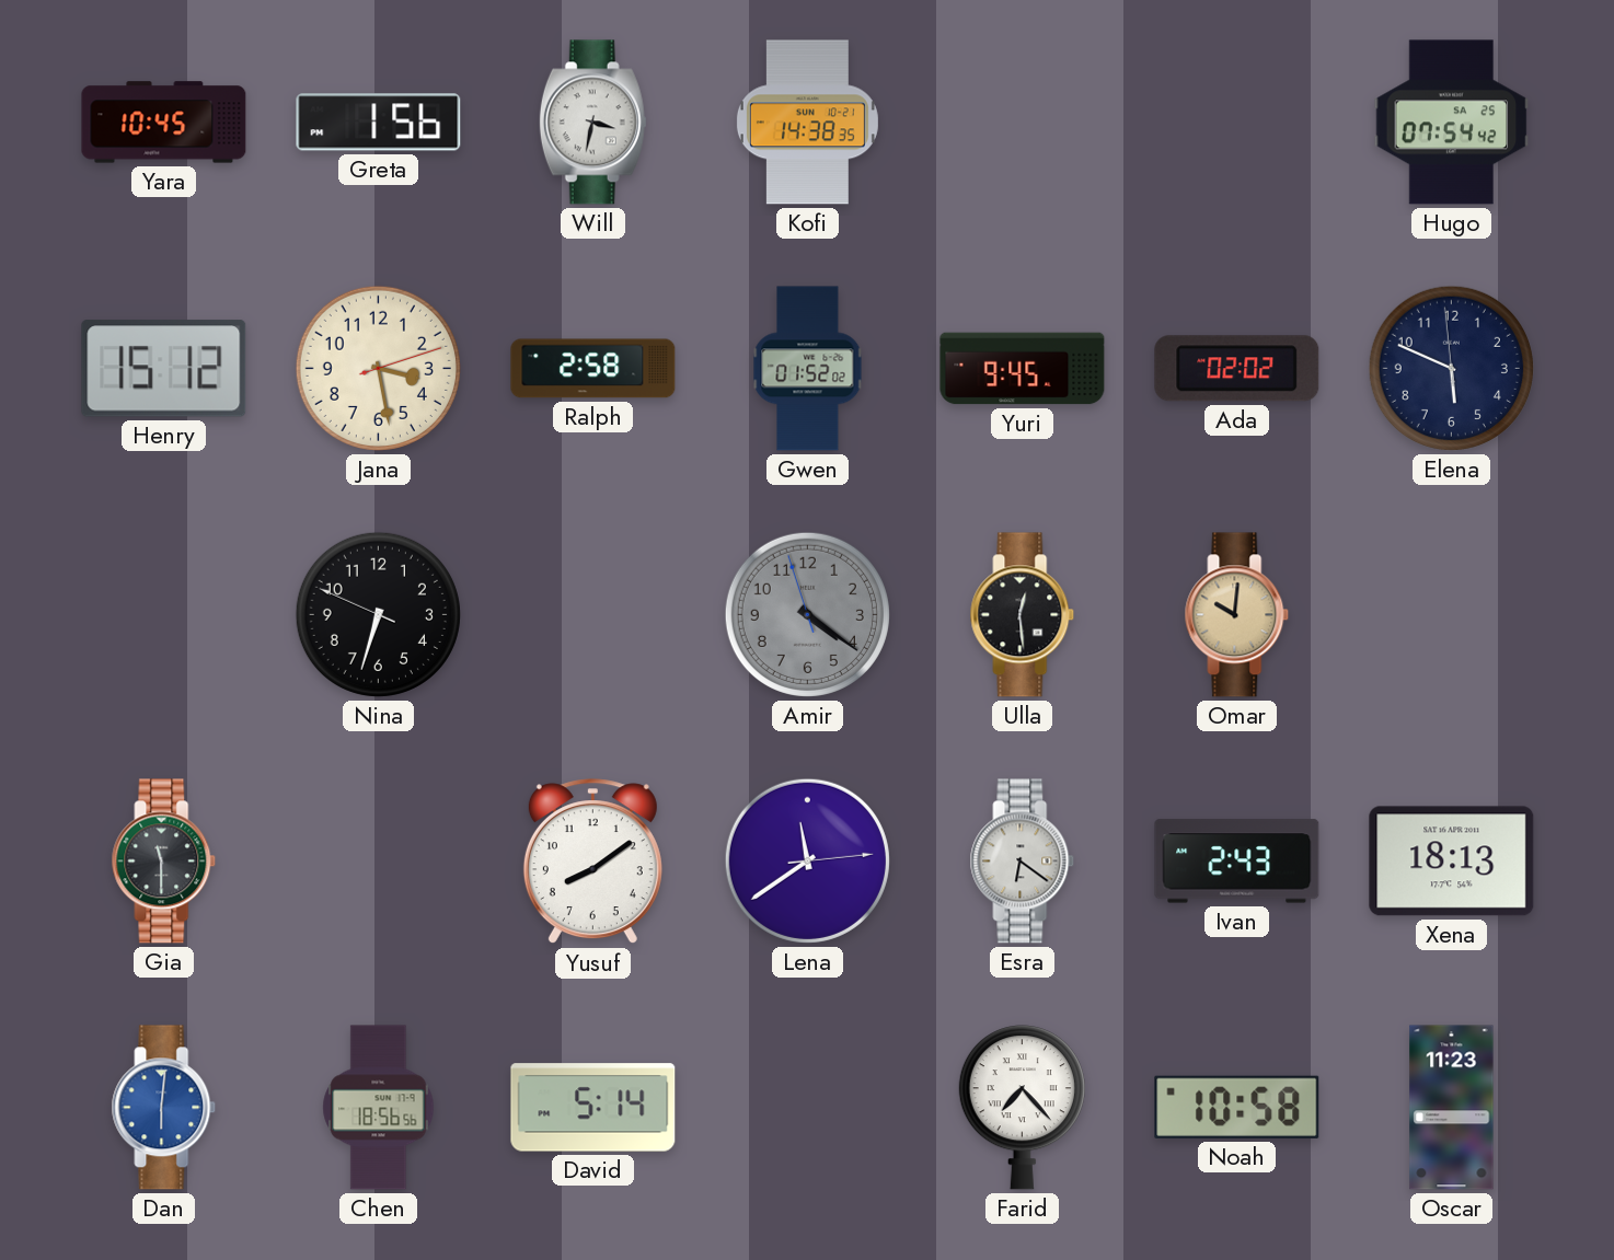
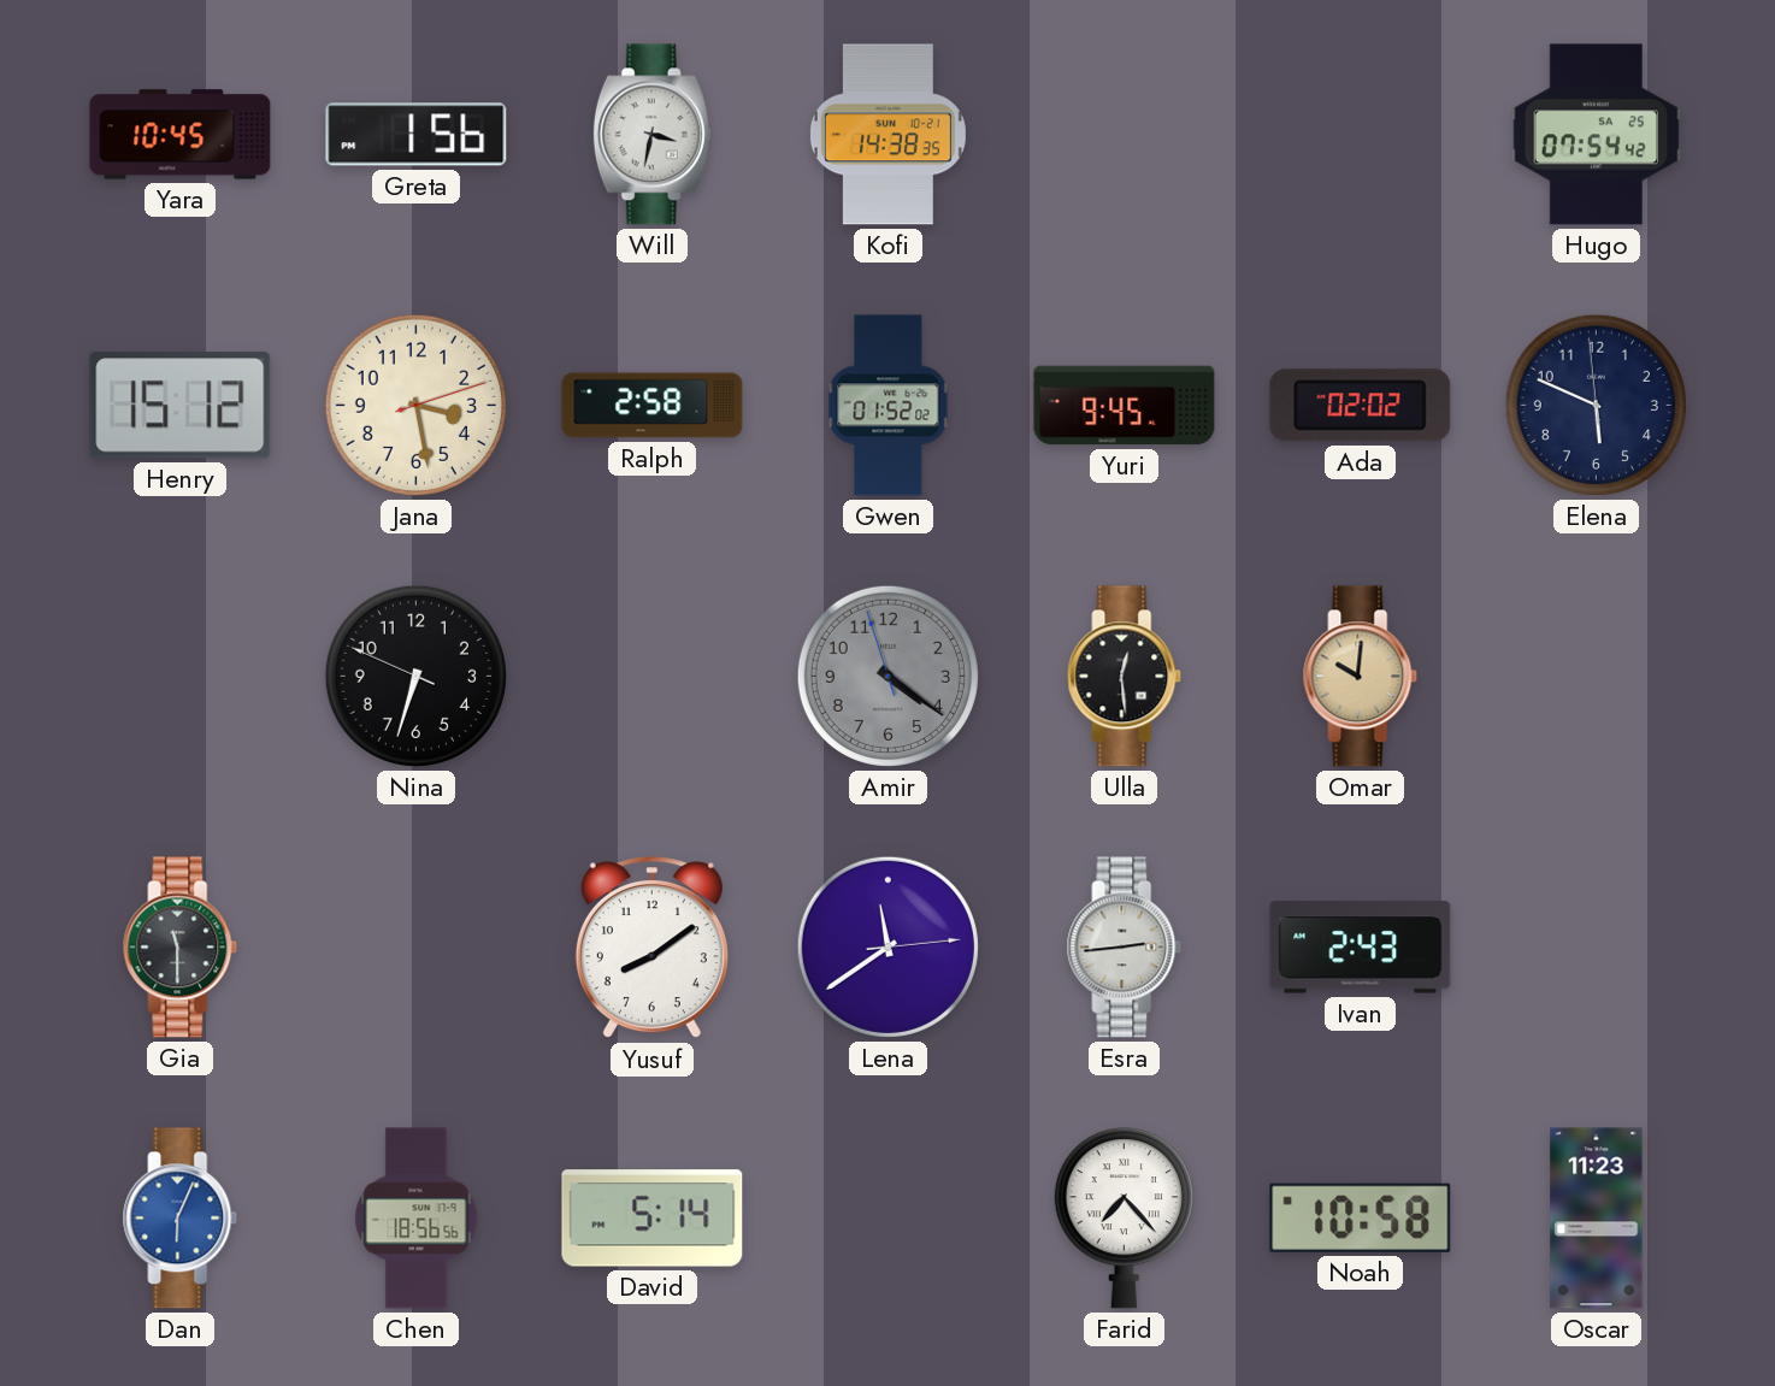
Esra: 6:21 -> 2:44
Xena: 18:13 -> none
Dan: 6:01 -> 6:04
